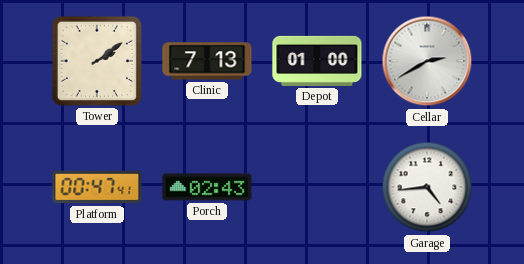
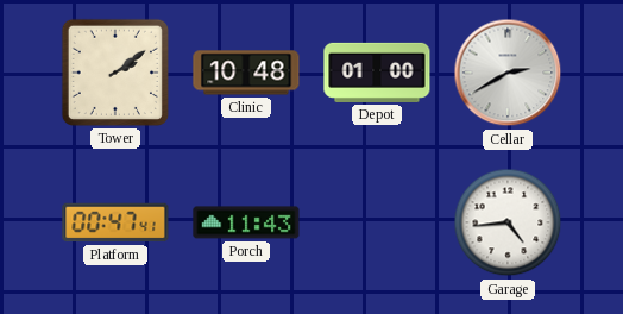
Clinic: 7:13 -> 10:48
Porch: 02:43 -> 11:43
